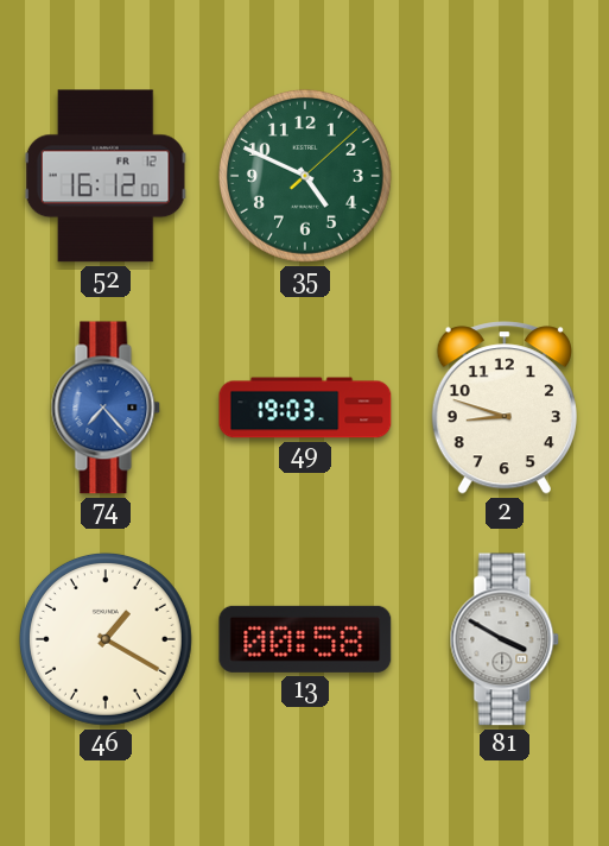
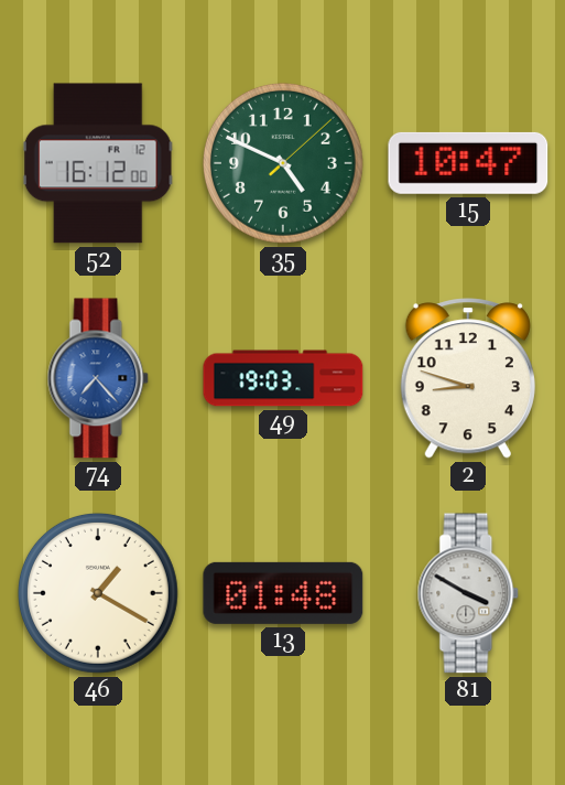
15: none -> 10:47
13: 00:58 -> 01:48
